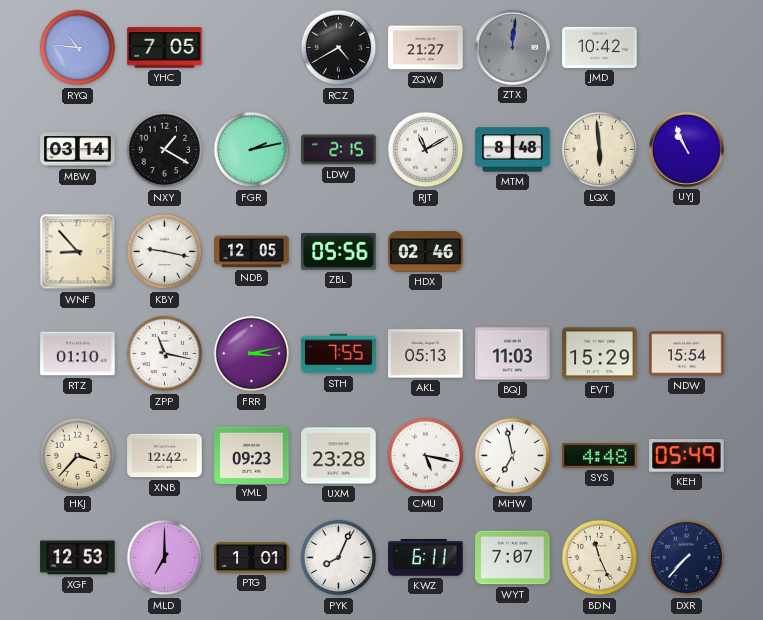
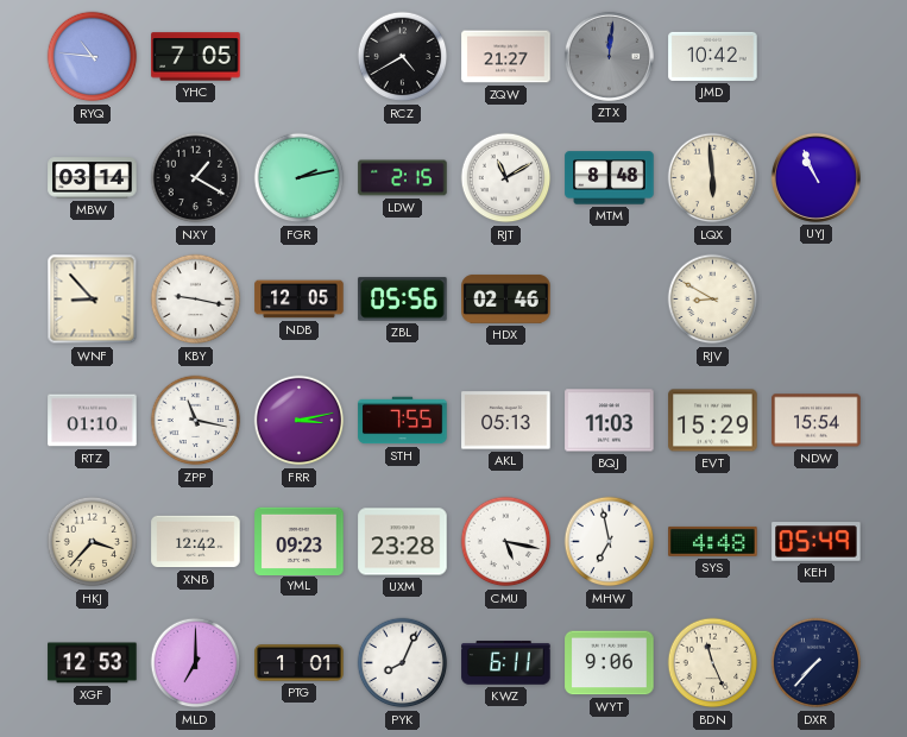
RJV: none -> 8:50
WYT: 7:07 -> 9:06
